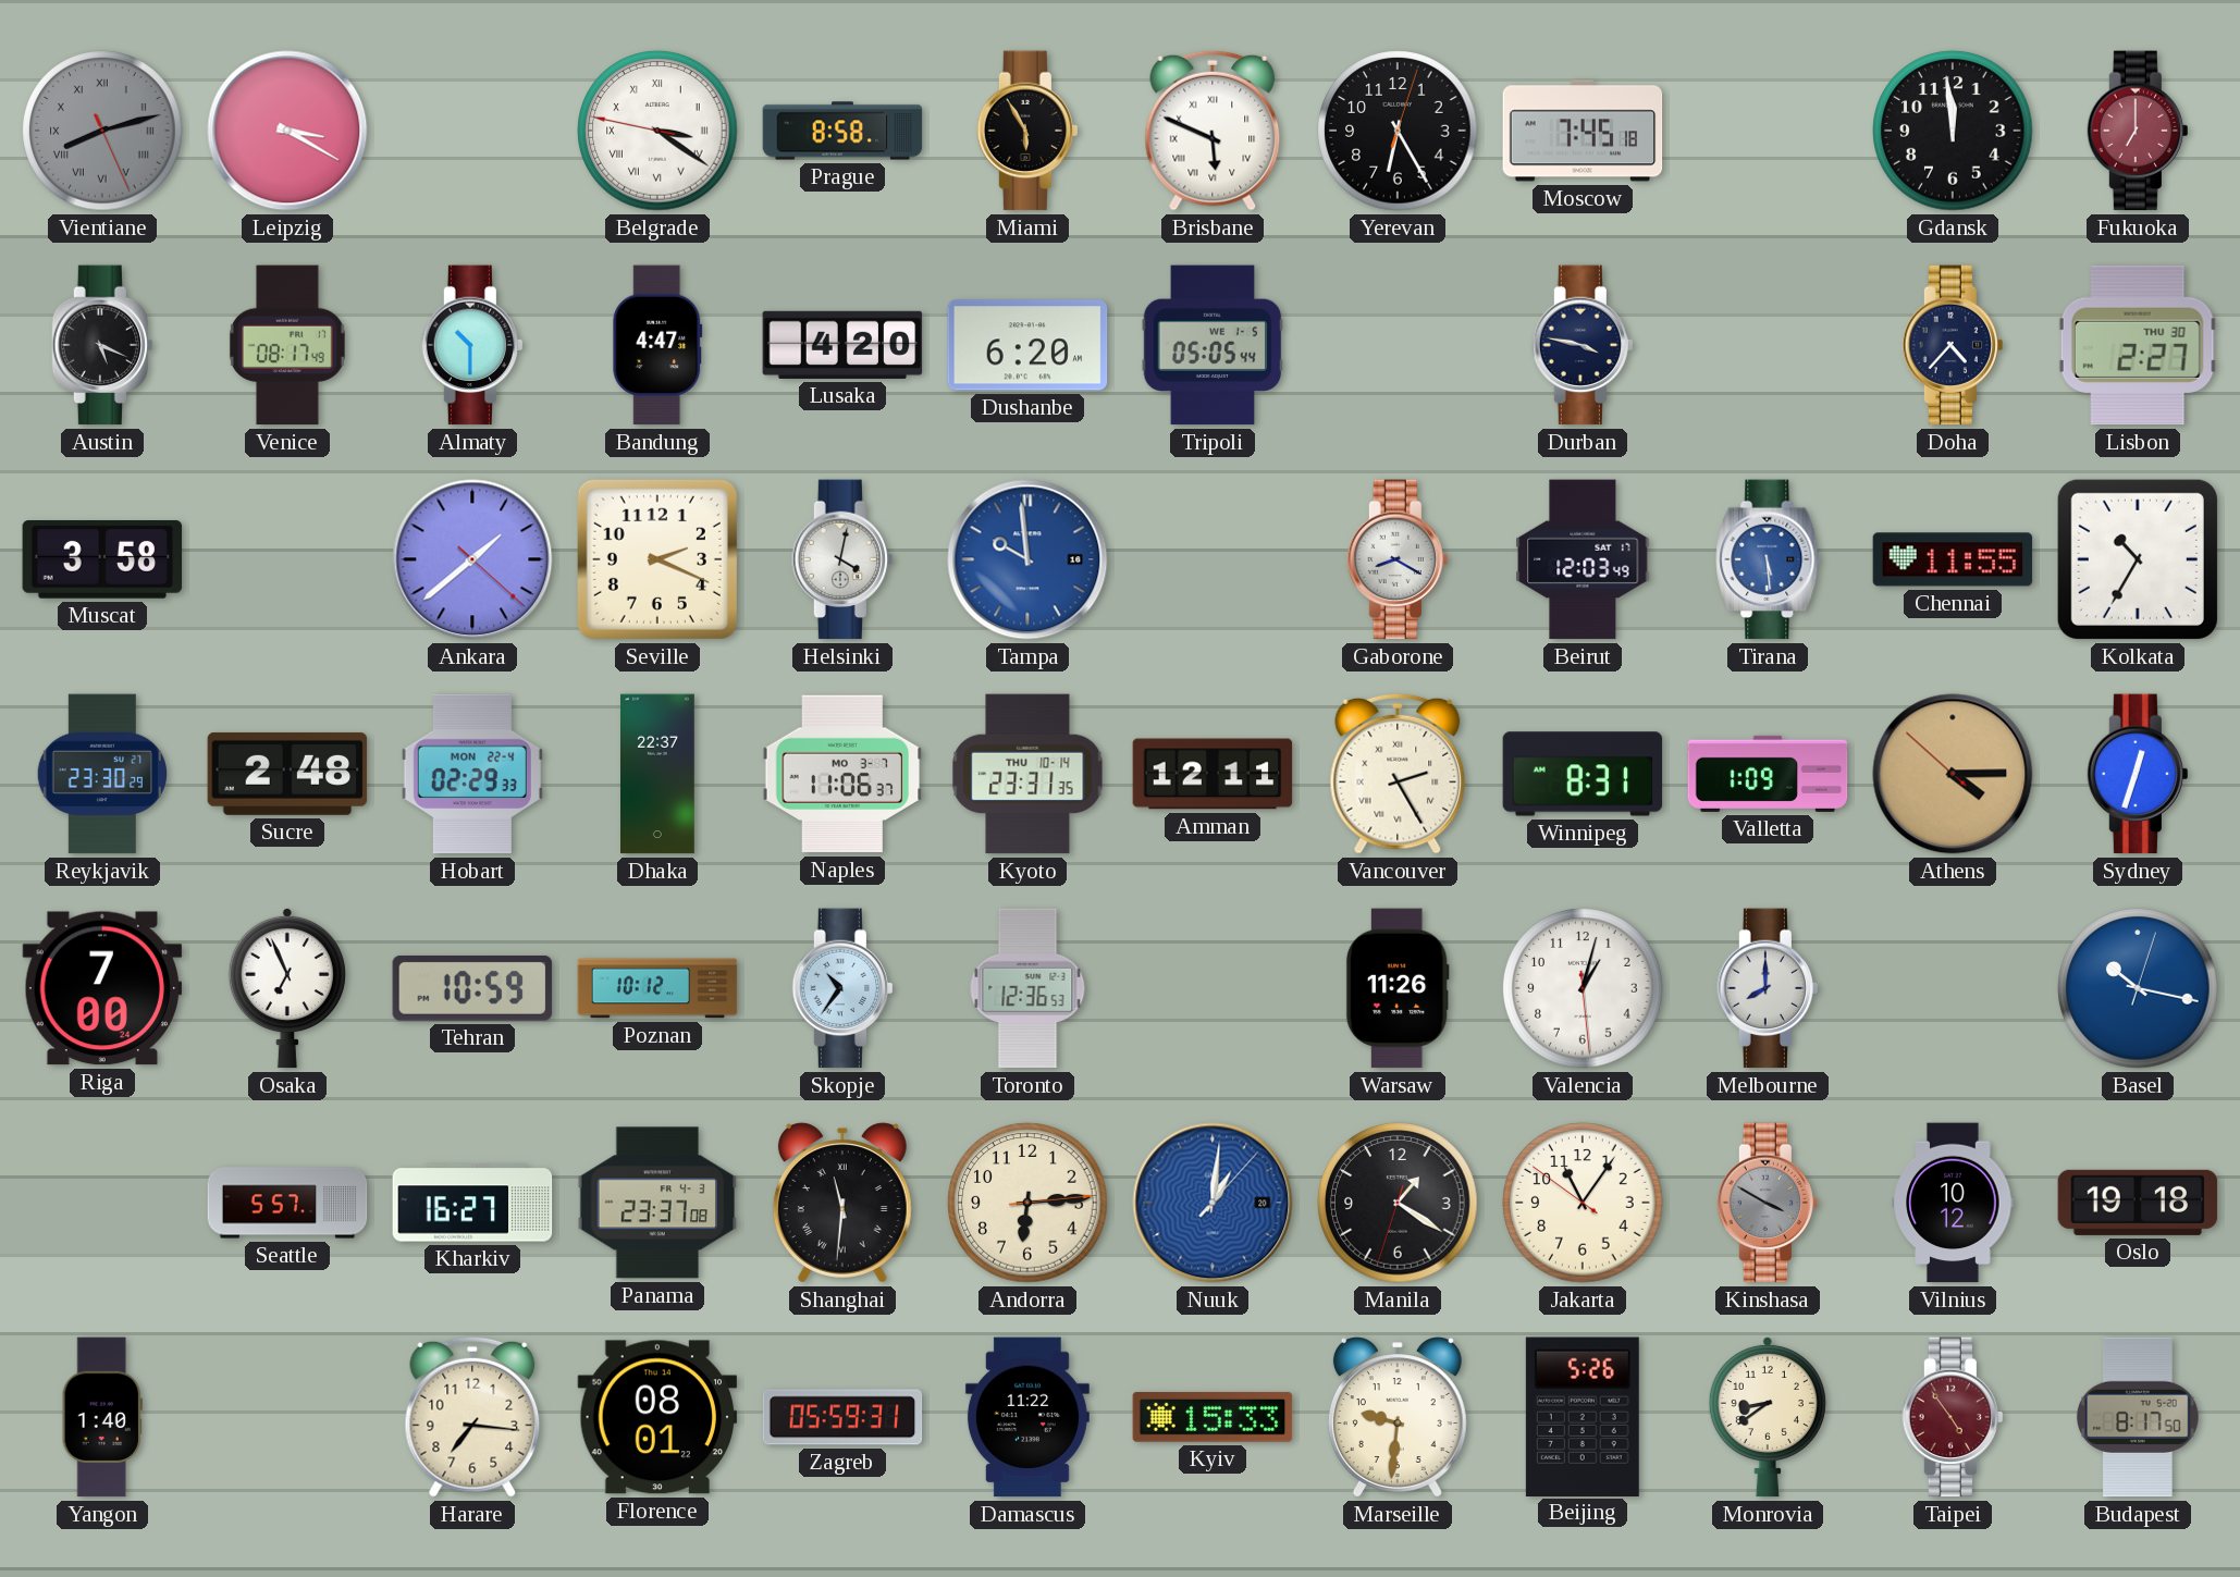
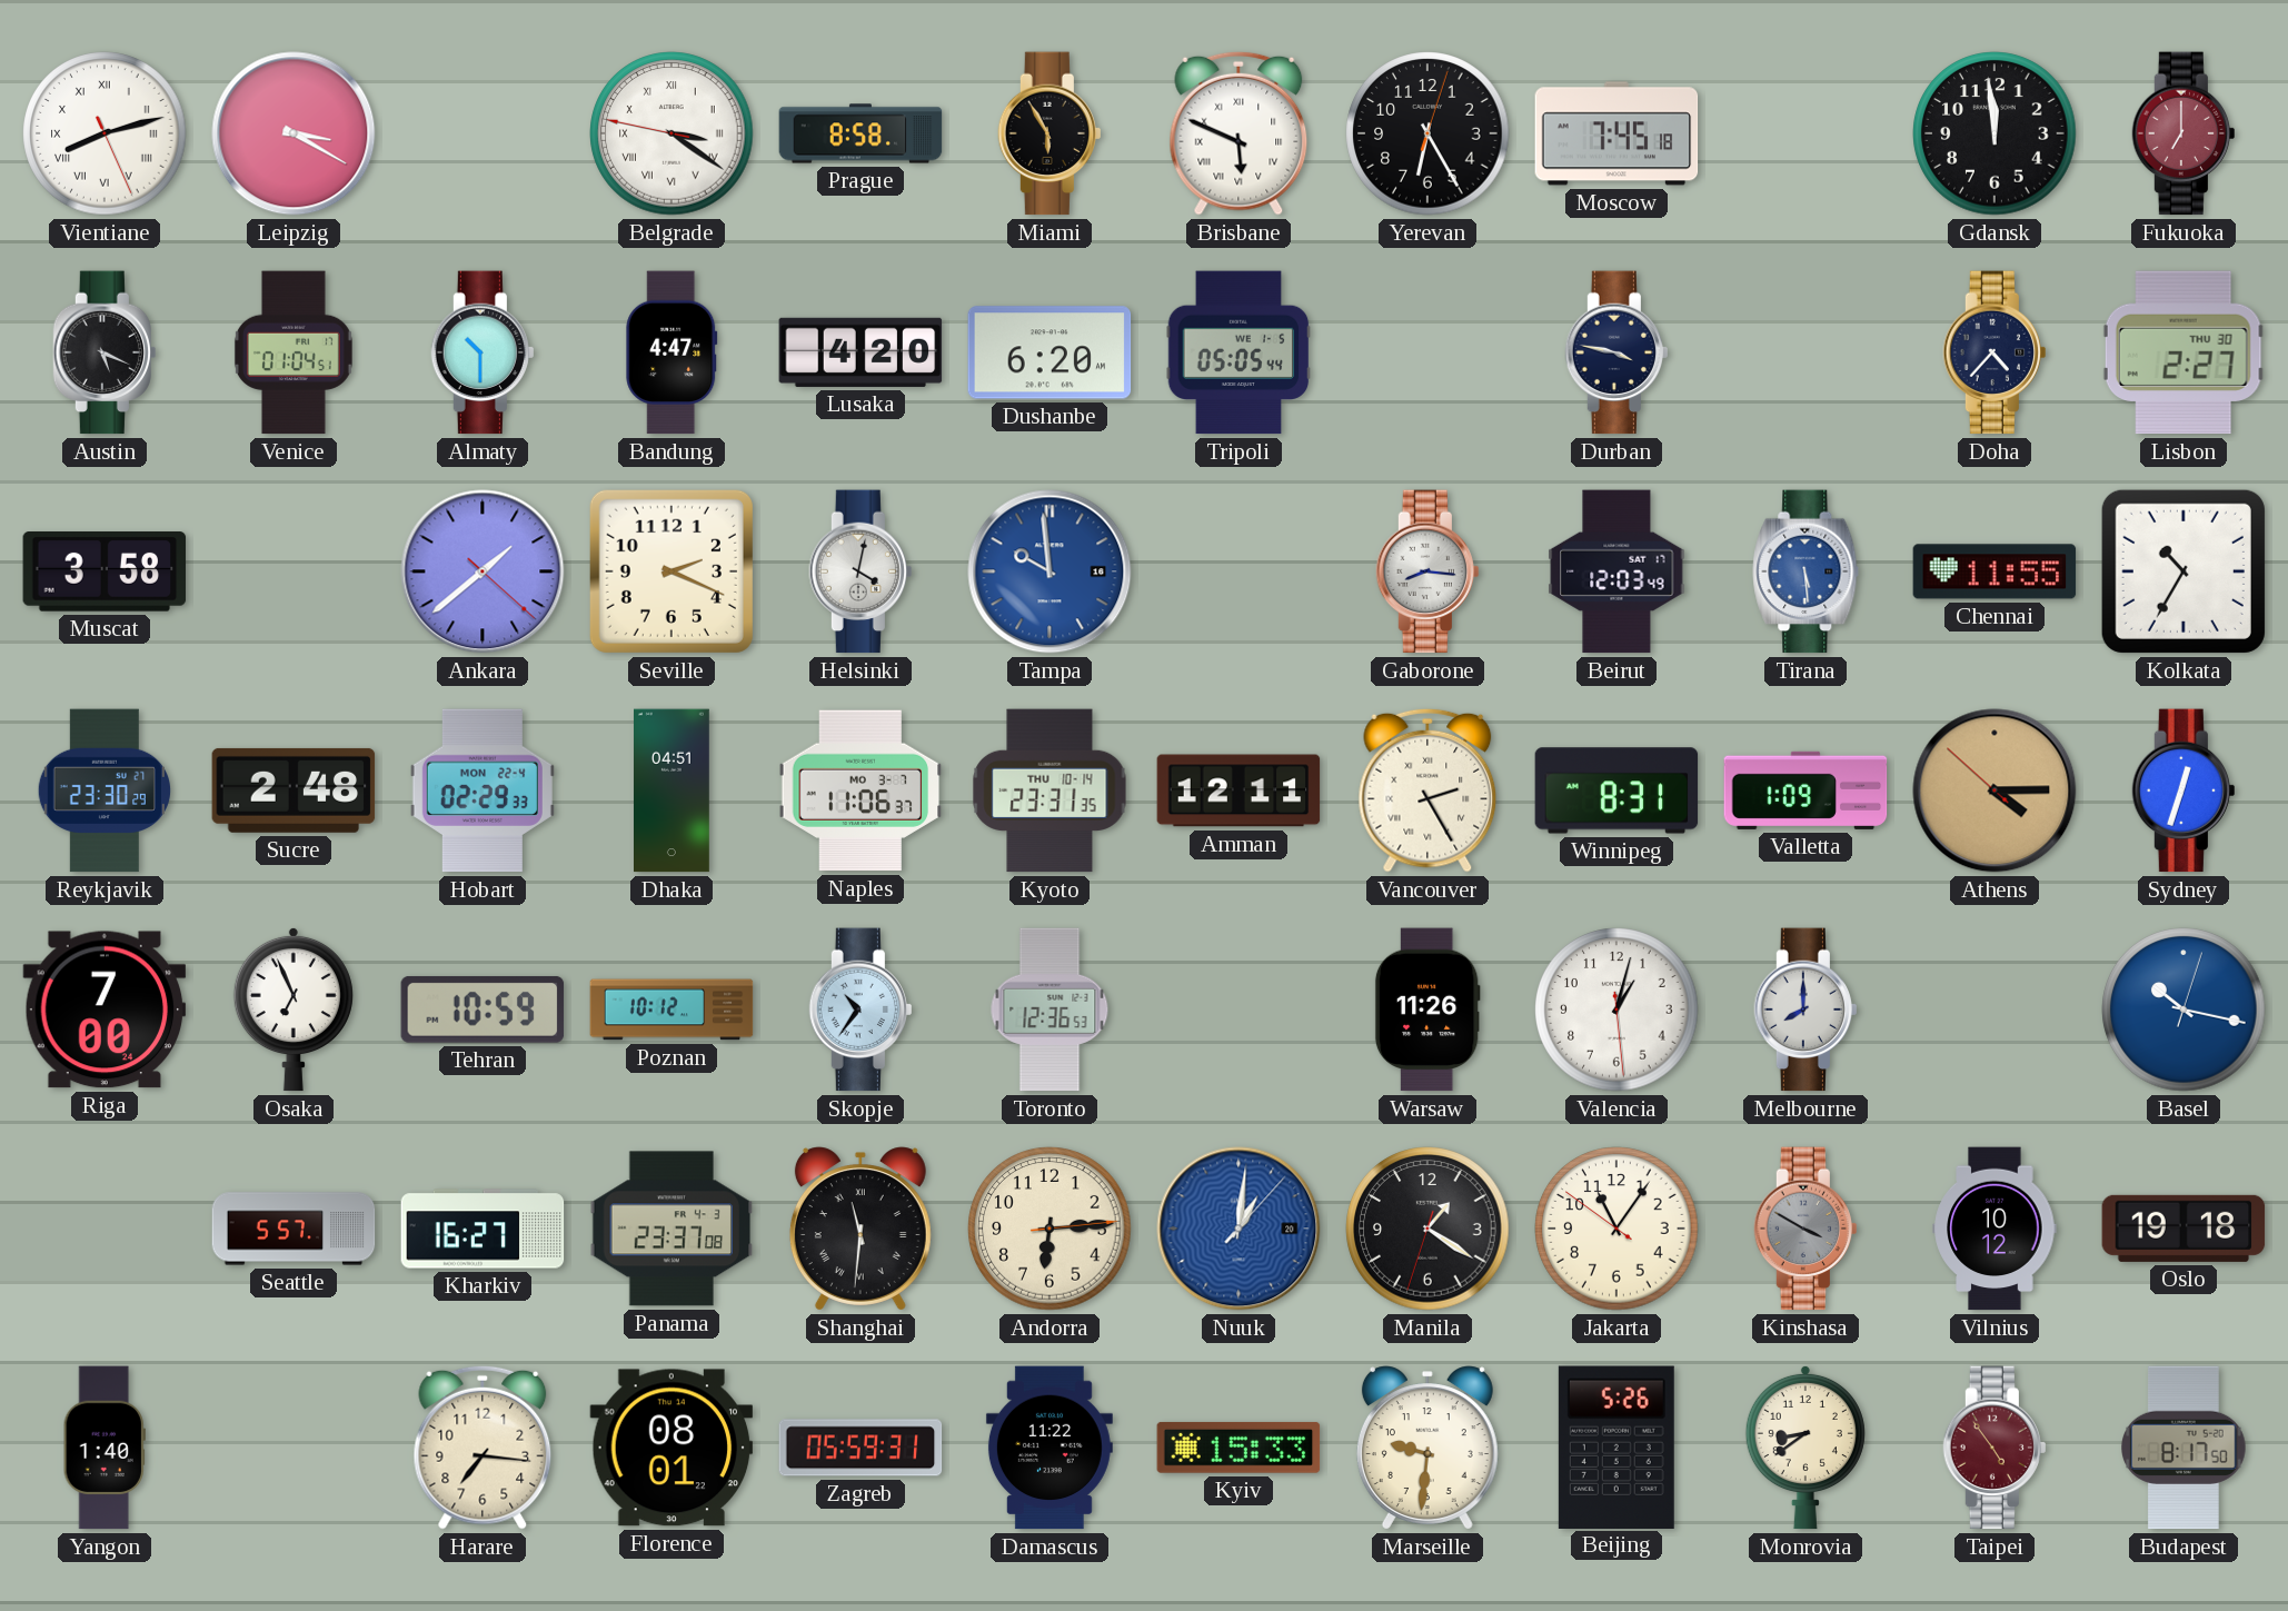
Vientiane dial: grey -> white
Venice: 08:17 -> 01:04
Gaborone: 8:20 -> 8:16
Dhaka: 22:37 -> 04:51
